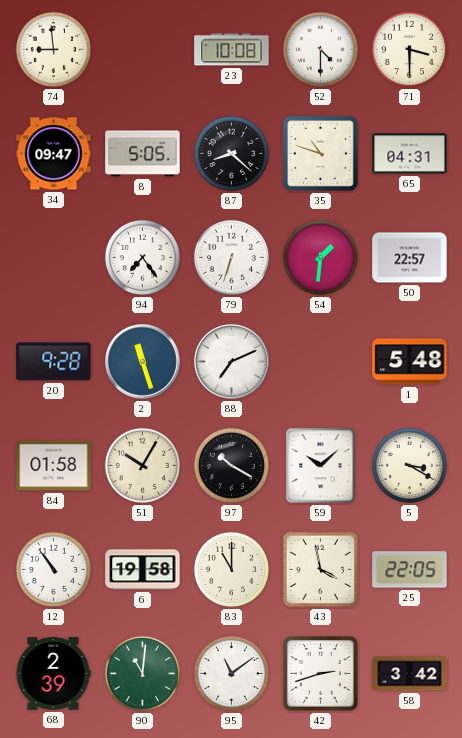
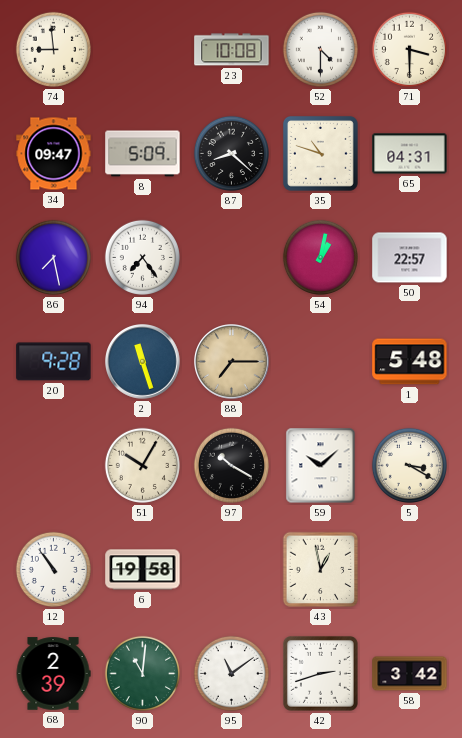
8: 5:05 -> 5:09
86: none -> 7:28
79: 6:33 -> none
54: 1:31 -> 1:02
88: 7:11 -> 7:15
88 dial: white -> champagne
84: 01:58 -> none
83: 11:00 -> none
43: 3:58 -> 12:58
25: 22:05 -> none
